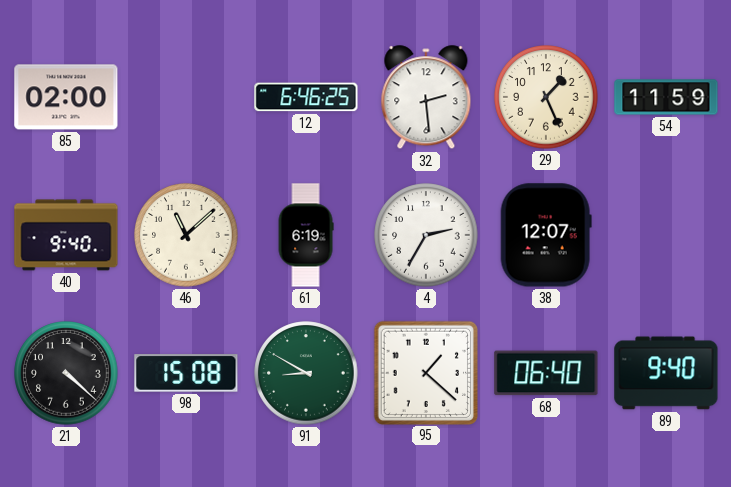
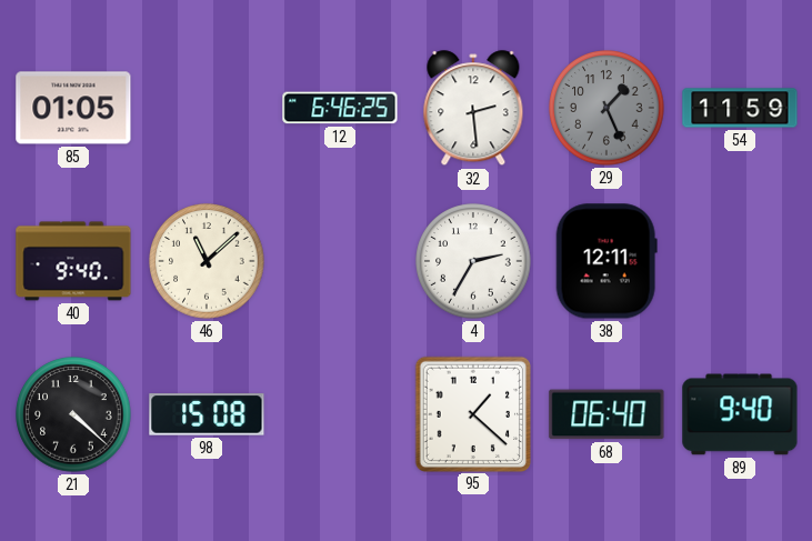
85: 02:00 -> 01:05
29 dial: cream -> grey
61: 6:19 -> none
38: 12:07 -> 12:11
91: 8:50 -> none
